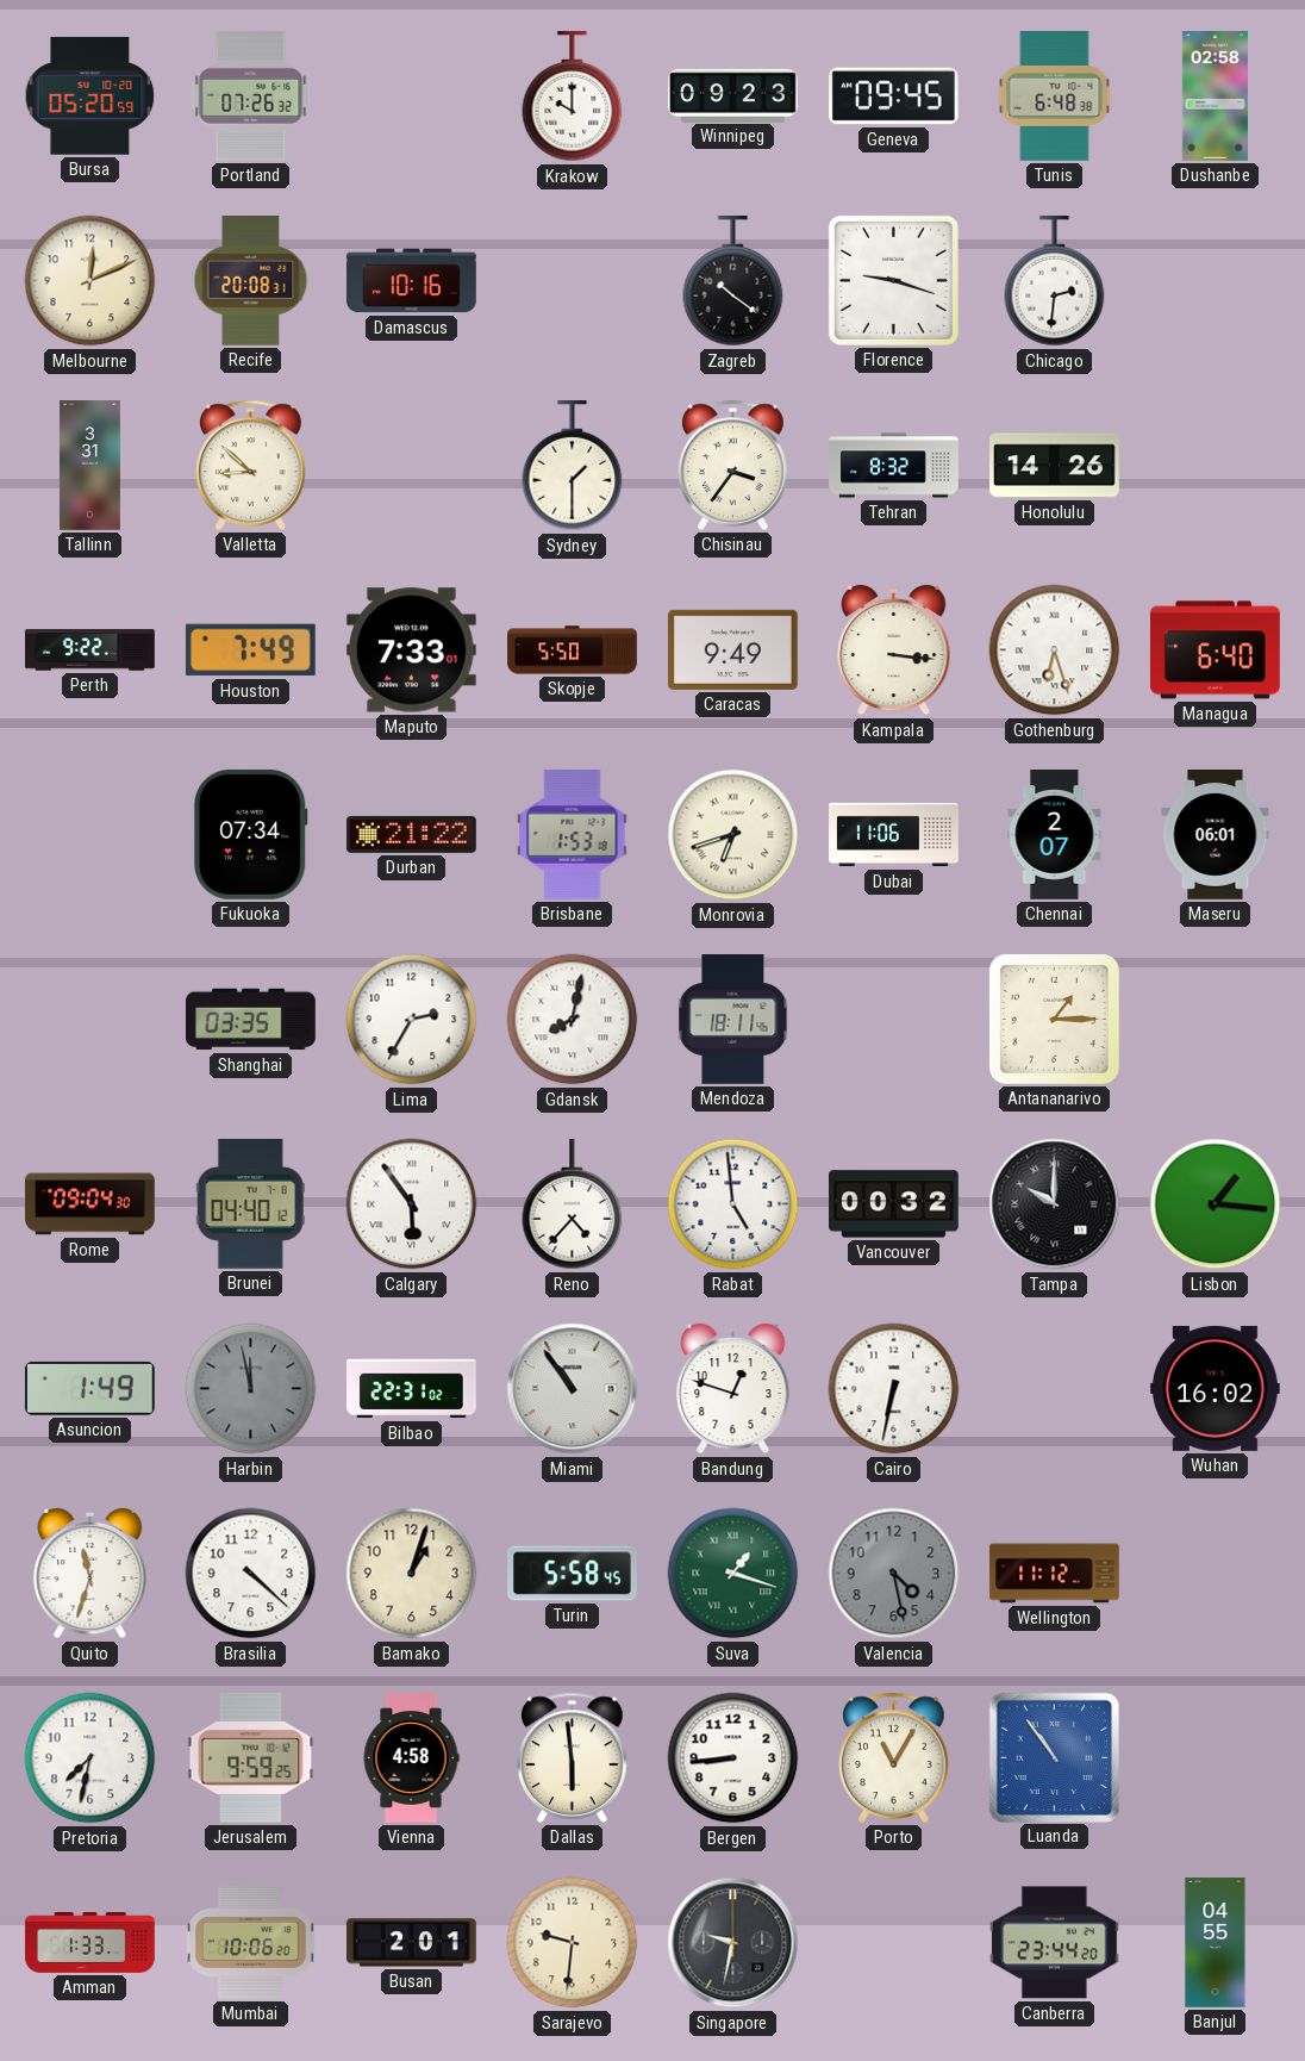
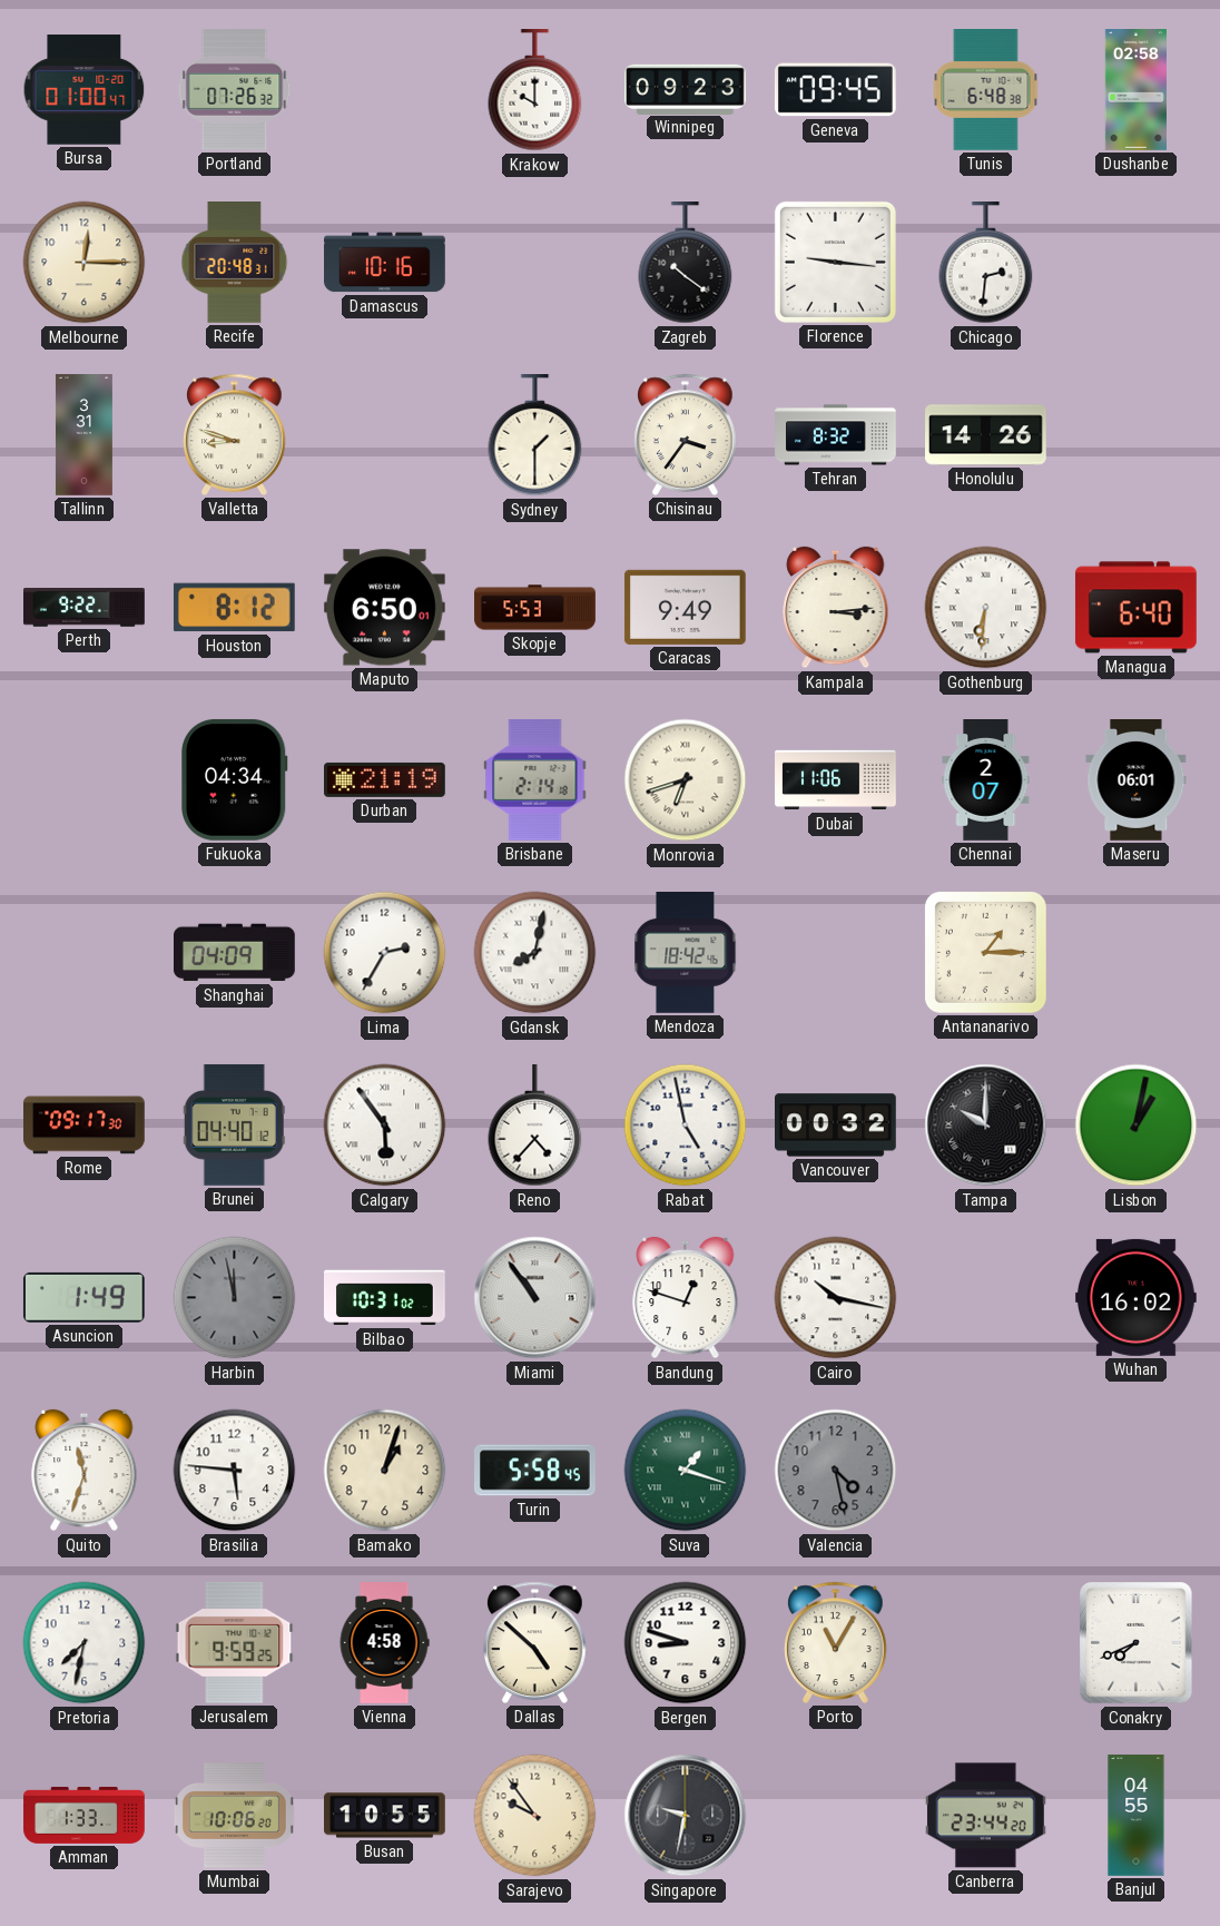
Bursa: 05:20 -> 01:00
Melbourne: 12:11 -> 12:15
Recife: 20:08 -> 20:48
Florence: 9:18 -> 9:16
Valletta: 8:52 -> 8:48
Houston: 7:49 -> 8:12
Maputo: 7:33 -> 6:50
Skopje: 5:50 -> 5:53
Kampala: 3:16 -> 3:14
Gothenburg: 6:27 -> 6:31
Fukuoka: 07:34 -> 04:34
Durban: 21:22 -> 21:19
Brisbane: 1:53 -> 2:14
Shanghai: 03:35 -> 04:09
Mendoza: 18:11 -> 18:42
Rome: 09:04 -> 09:17
Rabat: 4:59 -> 4:58
Lisbon: 1:16 -> 1:02
Bilbao: 22:31 -> 10:31
Cairo: 6:32 -> 10:17
Brasilia: 4:22 -> 5:46
Wellington: 11:12 -> none
Dallas: 5:59 -> 4:52
Bergen: 8:44 -> 8:48
Luanda: 10:54 -> none
Conakry: none -> 7:41
Busan: 2:01 -> 10:55
Sarajevo: 9:31 -> 9:54
